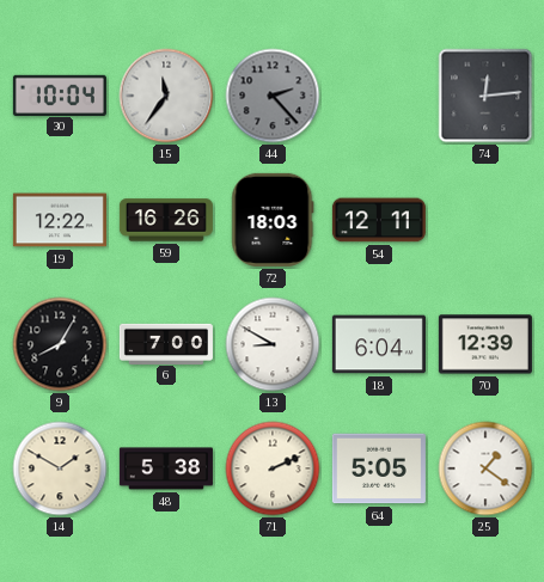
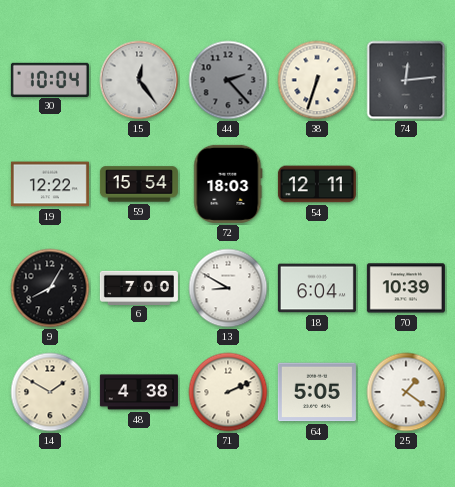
15: 11:36 -> 12:24
38: none -> 6:33
59: 16:26 -> 15:54
70: 12:39 -> 10:39
48: 5:38 -> 4:38
